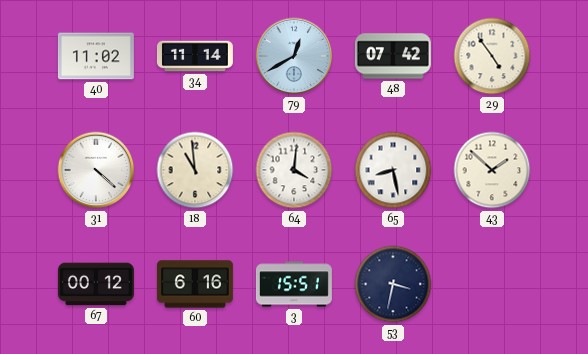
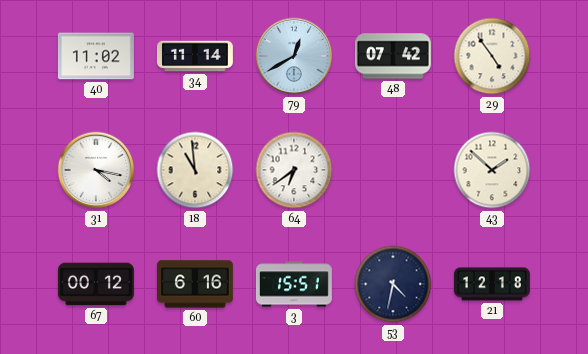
31: 4:22 -> 4:17
64: 4:01 -> 6:39
65: 8:28 -> none
53: 3:32 -> 4:32
21: none -> 12:18
